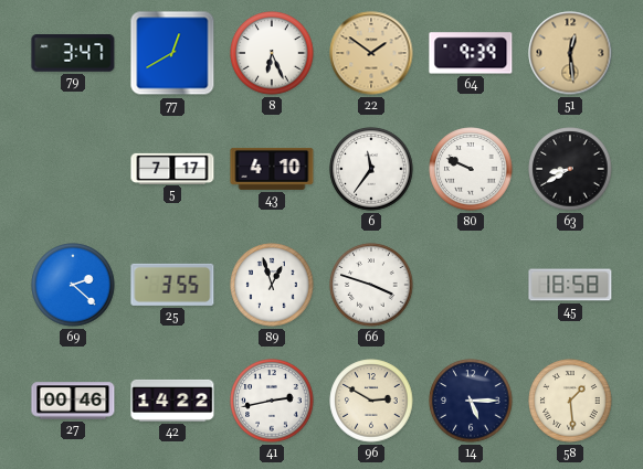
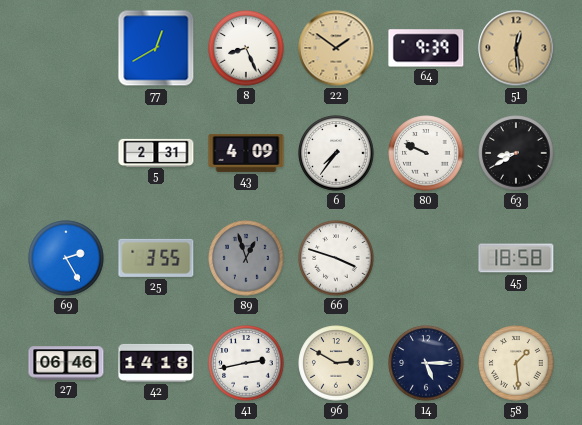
79: 3:47 -> none
8: 6:26 -> 8:26
5: 7:17 -> 2:31
43: 4:10 -> 4:09
6: 11:36 -> 7:36
69: 2:22 -> 2:25
89 dial: white -> grey
27: 00:46 -> 06:46
42: 14:22 -> 14:18
